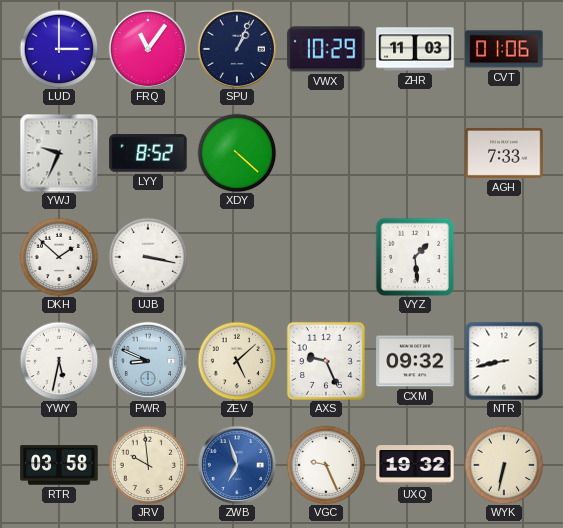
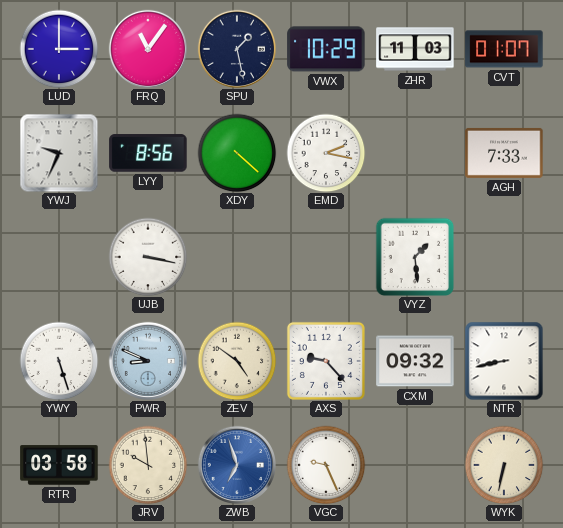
SPU: 1:04 -> 1:28
CVT: 01:06 -> 01:07
LYY: 8:52 -> 8:56
EMD: none -> 2:17
DKH: 1:52 -> none
YWY: 5:32 -> 5:27
ZEV: 5:08 -> 4:51
AXS: 9:26 -> 9:23
UXQ: 19:32 -> none
